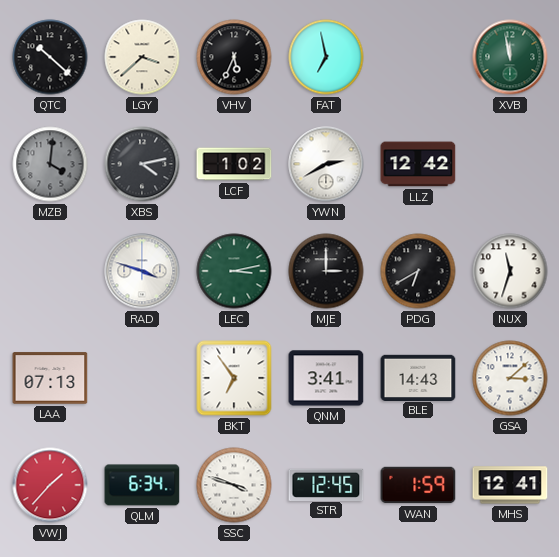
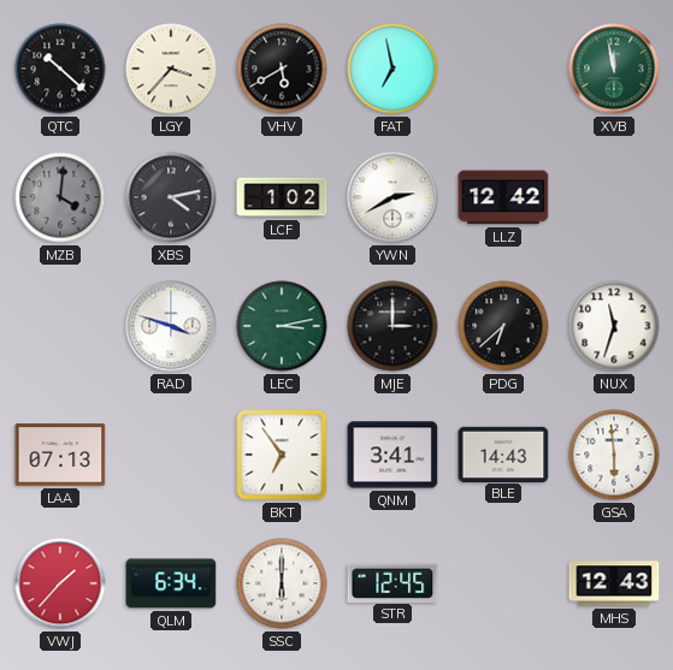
LGY: 3:38 -> 3:37
VHV: 5:34 -> 5:40
PDG: 6:40 -> 6:38
GSA: 3:08 -> 5:59
SSC: 3:48 -> 6:00
WAN: 1:59 -> none
MHS: 12:41 -> 12:43
